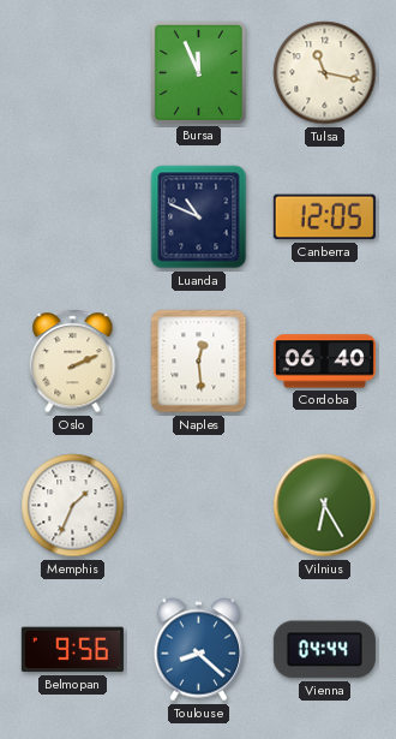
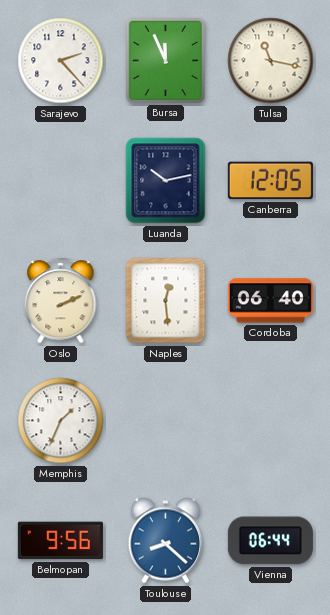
Sarajevo: none -> 2:23
Luanda: 10:49 -> 10:13
Vilnius: 6:25 -> none
Vienna: 04:44 -> 06:44
